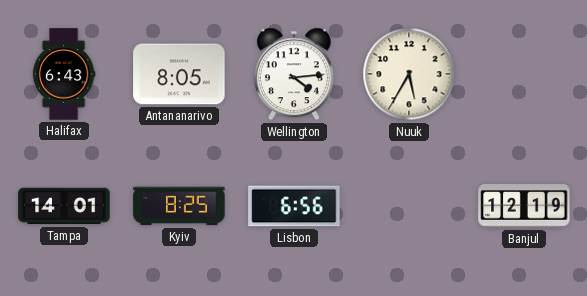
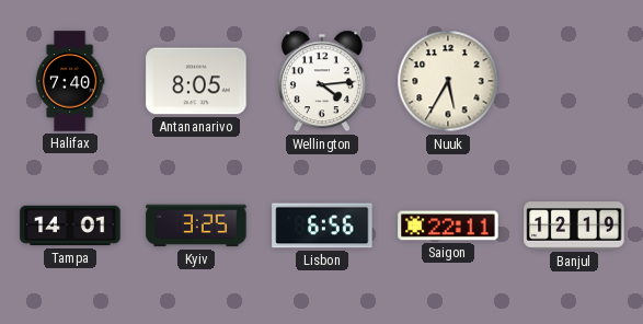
Halifax: 6:43 -> 7:40
Kyiv: 8:25 -> 3:25
Saigon: none -> 22:11
